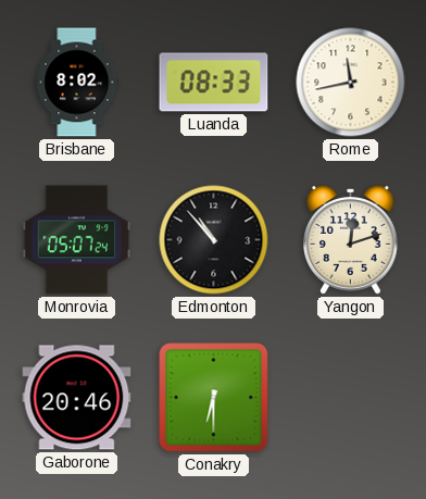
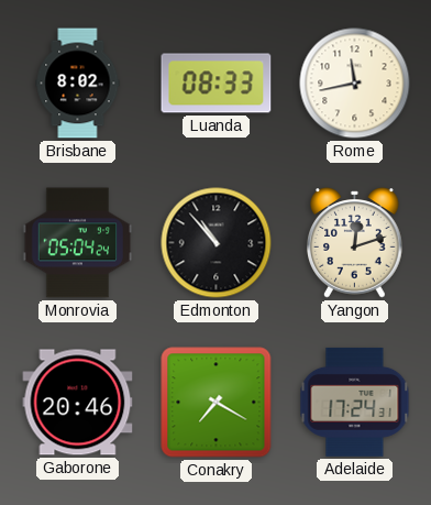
Monrovia: 05:07 -> 05:04
Conakry: 6:30 -> 7:20
Adelaide: none -> 17:24
